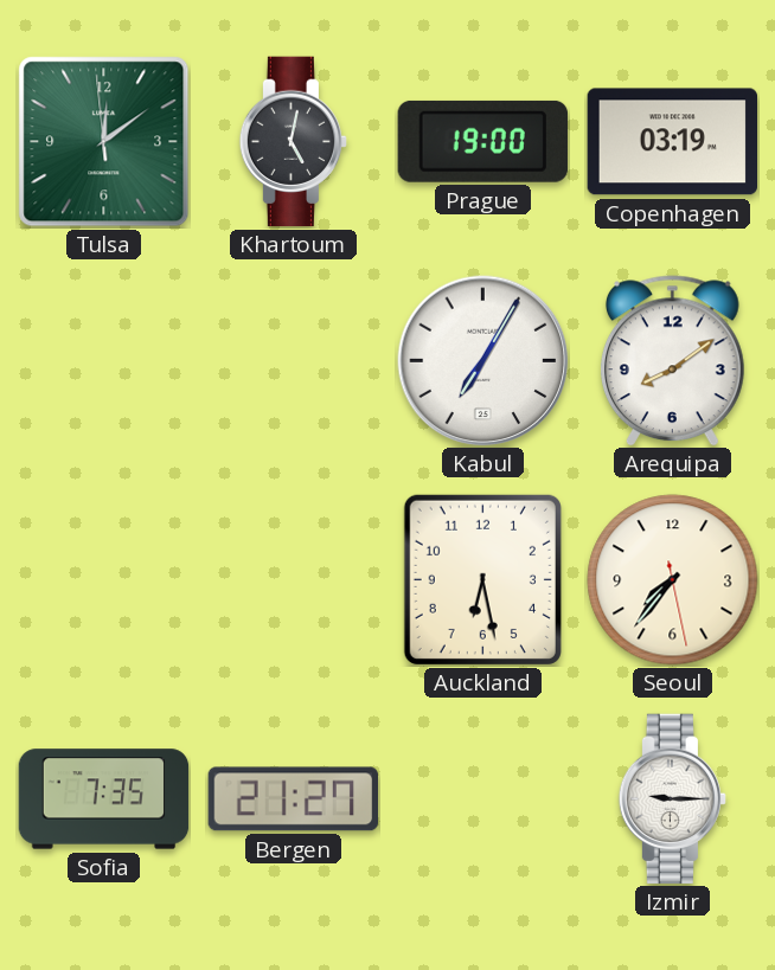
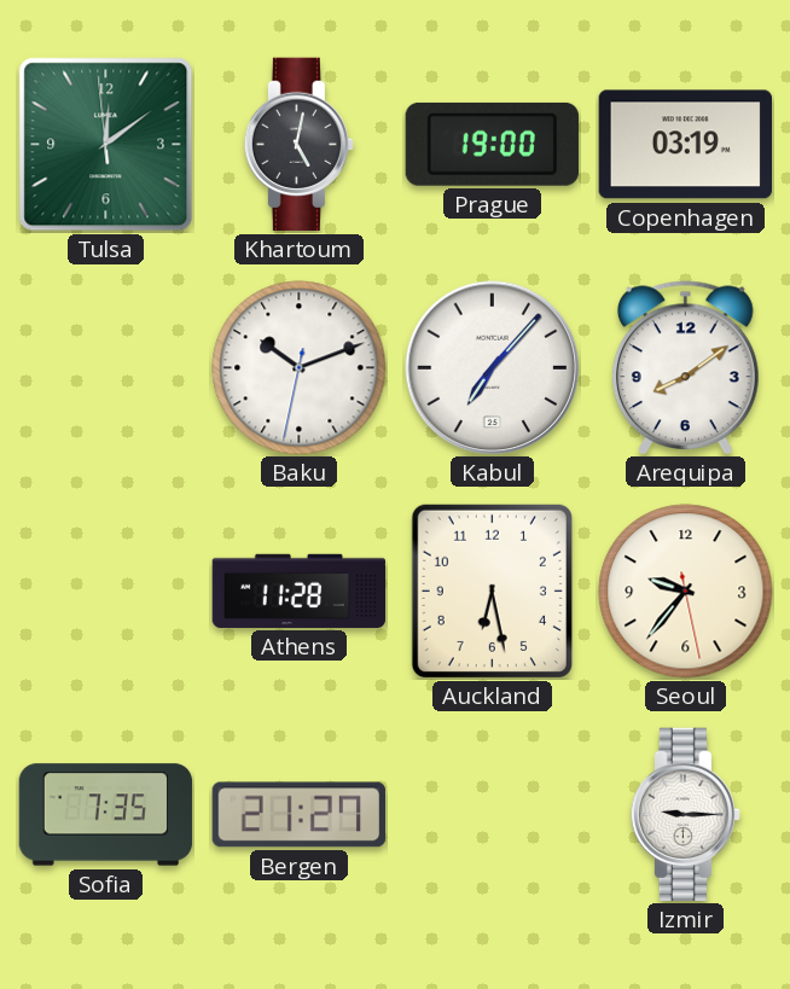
Baku: none -> 10:11
Kabul: 7:05 -> 7:07
Athens: none -> 11:28
Seoul: 7:36 -> 9:36
